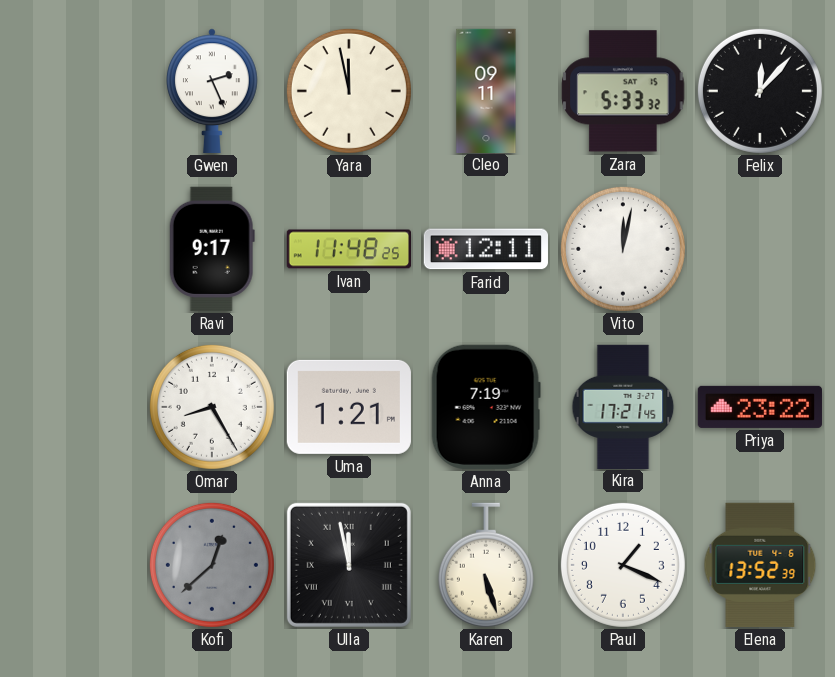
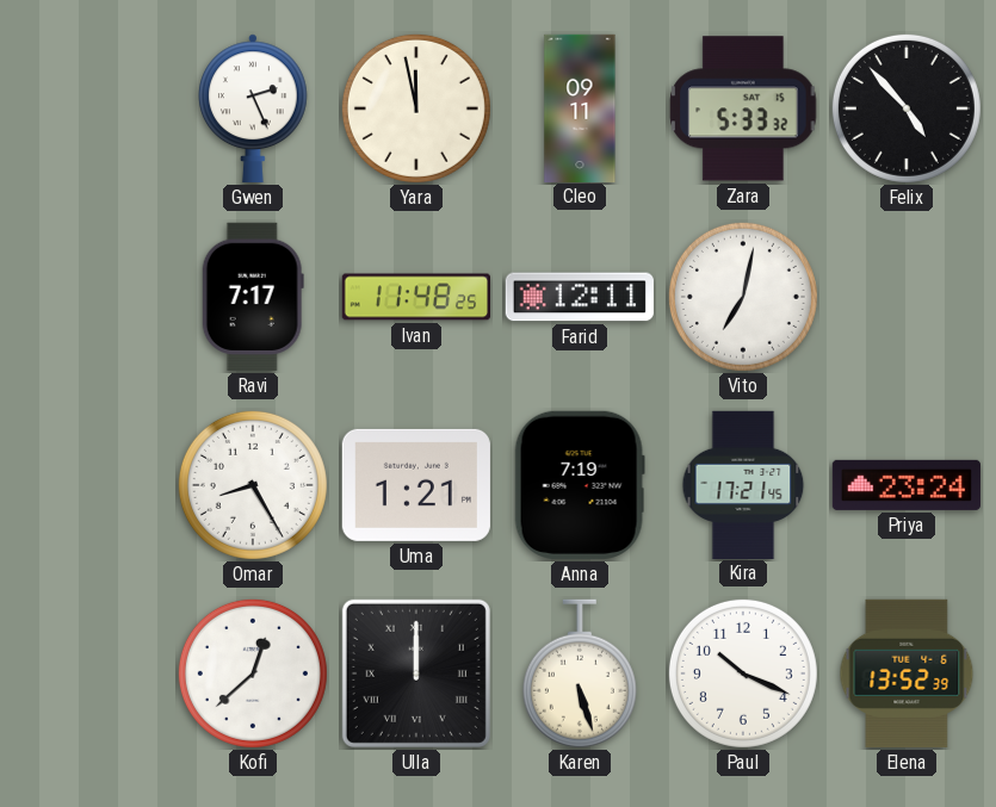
Felix: 12:07 -> 4:53
Ravi: 9:17 -> 7:17
Vito: 12:02 -> 7:02
Priya: 23:22 -> 23:24
Kofi dial: grey -> white
Ulla: 11:58 -> 12:00
Paul: 1:19 -> 10:19
